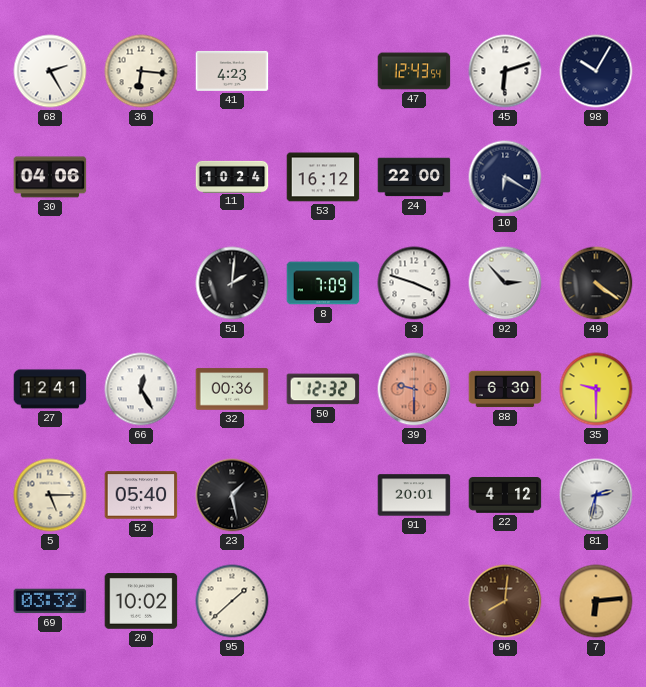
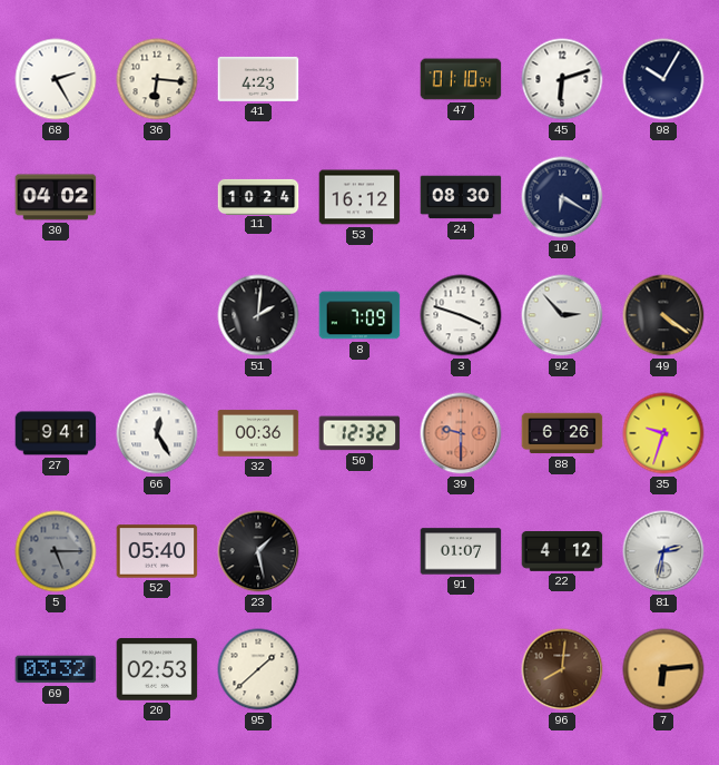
47: 12:43 -> 01:10
30: 04:06 -> 04:02
24: 22:00 -> 08:30
27: 12:41 -> 9:41
88: 6:30 -> 6:26
35: 9:30 -> 9:33
5 dial: cream -> grey
91: 20:01 -> 01:07
20: 10:02 -> 02:53
